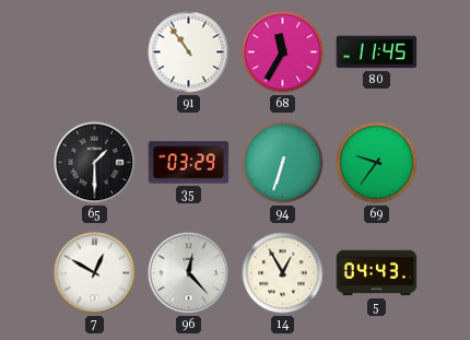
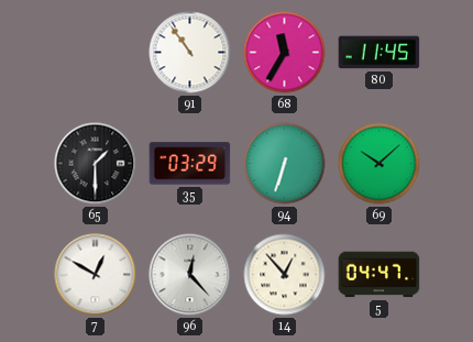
69: 9:36 -> 10:08
14: 12:55 -> 12:53
5: 04:43 -> 04:47
